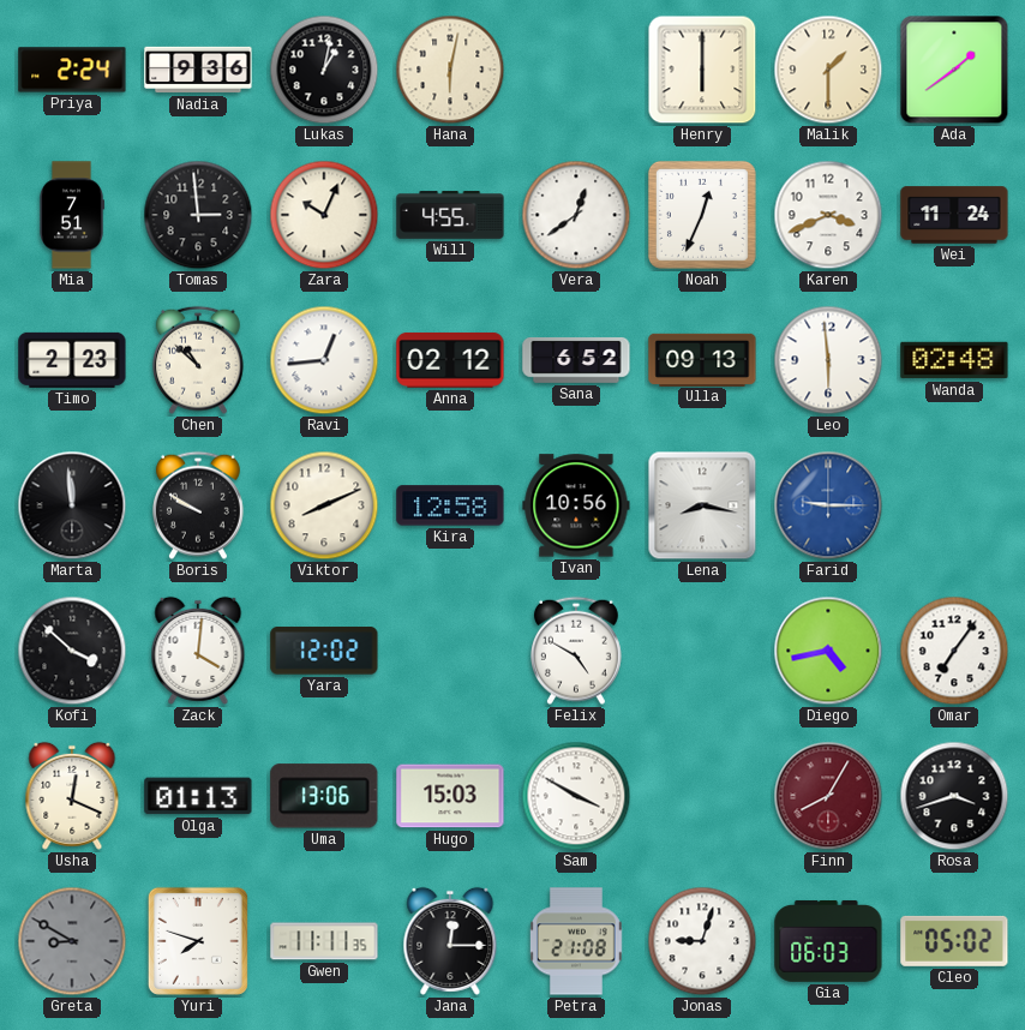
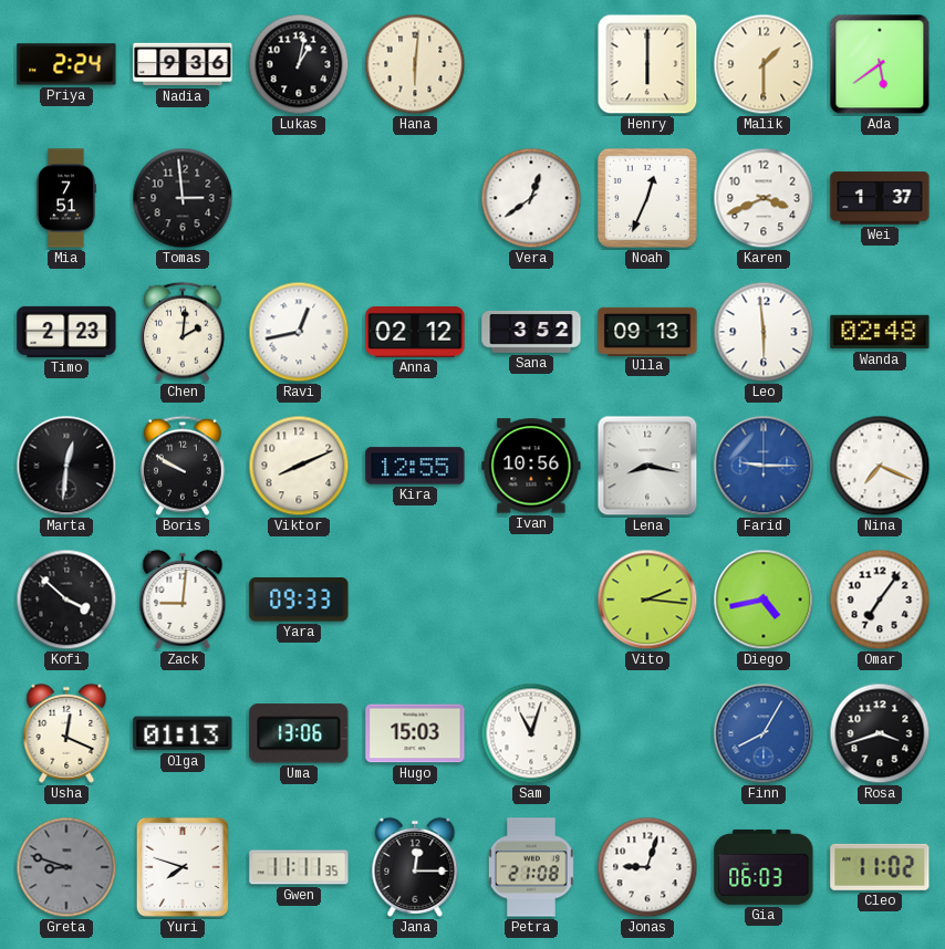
Hana: 6:02 -> 6:01
Ada: 1:39 -> 5:39
Zara: 10:04 -> none
Will: 4:55 -> none
Wei: 11:24 -> 1:37
Chen: 10:52 -> 2:01
Ravi: 12:44 -> 12:43
Sana: 6:52 -> 3:52
Marta: 11:59 -> 12:31
Kira: 12:58 -> 12:55
Nina: none -> 7:19
Zack: 4:01 -> 9:01
Yara: 12:02 -> 09:33
Felix: 4:50 -> none
Vito: none -> 2:16
Sam: 3:50 -> 11:03
Finn dial: burgundy -> blue
Greta: 8:50 -> 8:48
Cleo: 05:02 -> 11:02
